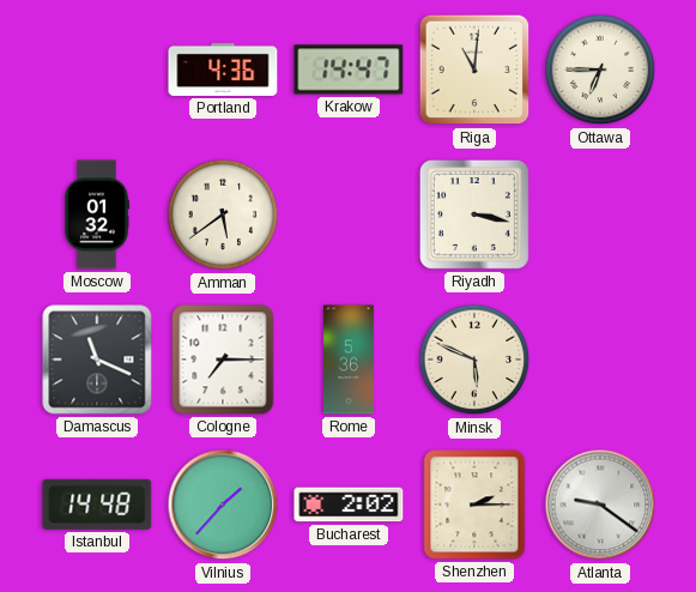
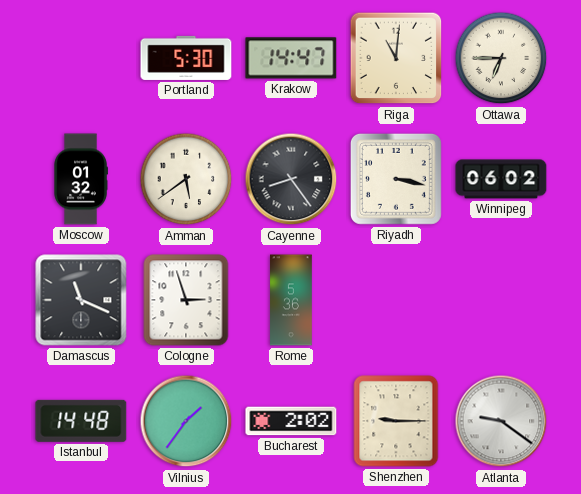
Portland: 4:36 -> 5:30
Cayenne: none -> 8:24
Winnipeg: none -> 06:02
Cologne: 7:15 -> 2:57
Minsk: 5:49 -> none
Vilnius: 1:37 -> 1:36
Shenzhen: 2:15 -> 9:15
